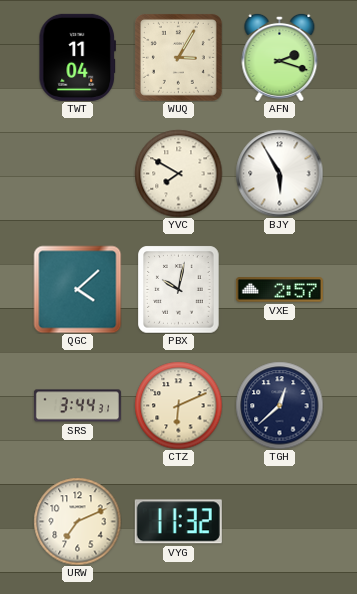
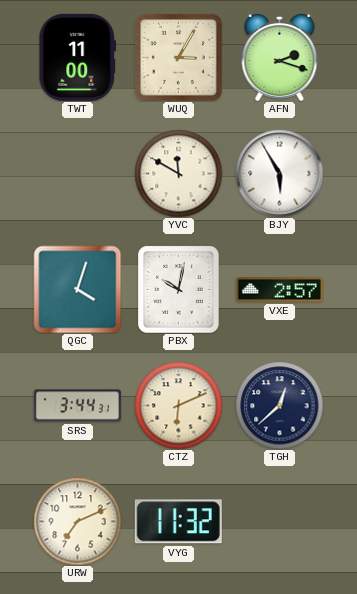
TWT: 11:04 -> 11:00
YVC: 7:50 -> 11:50
QGC: 4:08 -> 4:03
